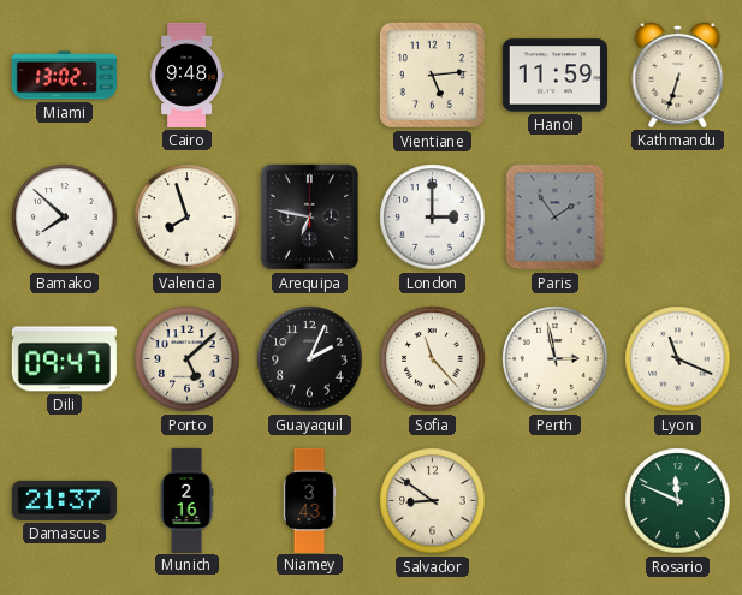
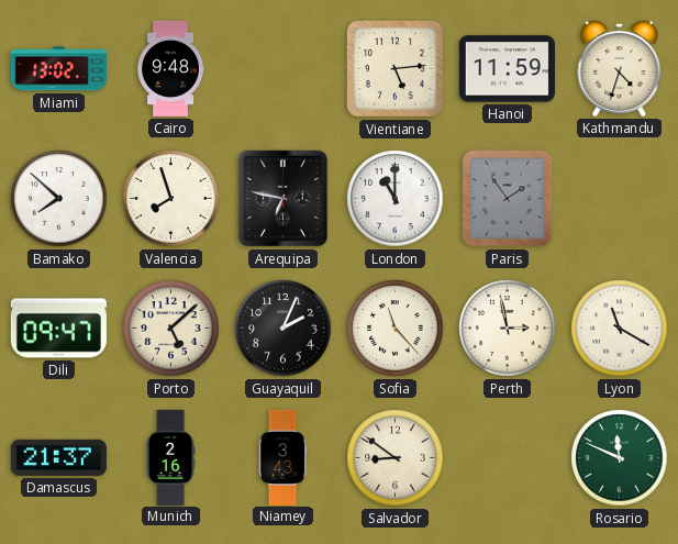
Kathmandu: 6:33 -> 4:33
London: 3:00 -> 11:00
Lyon: 11:19 -> 11:20
